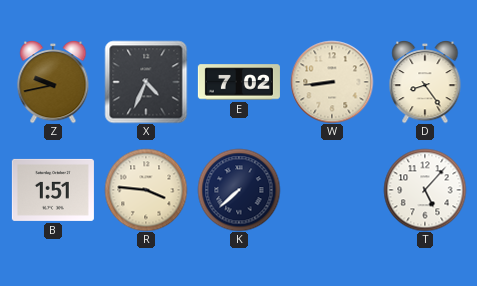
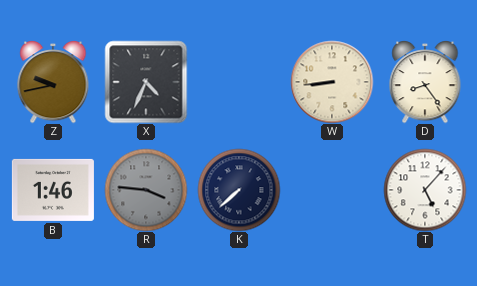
E: 7:02 -> none
B: 1:51 -> 1:46
R dial: cream -> grey
